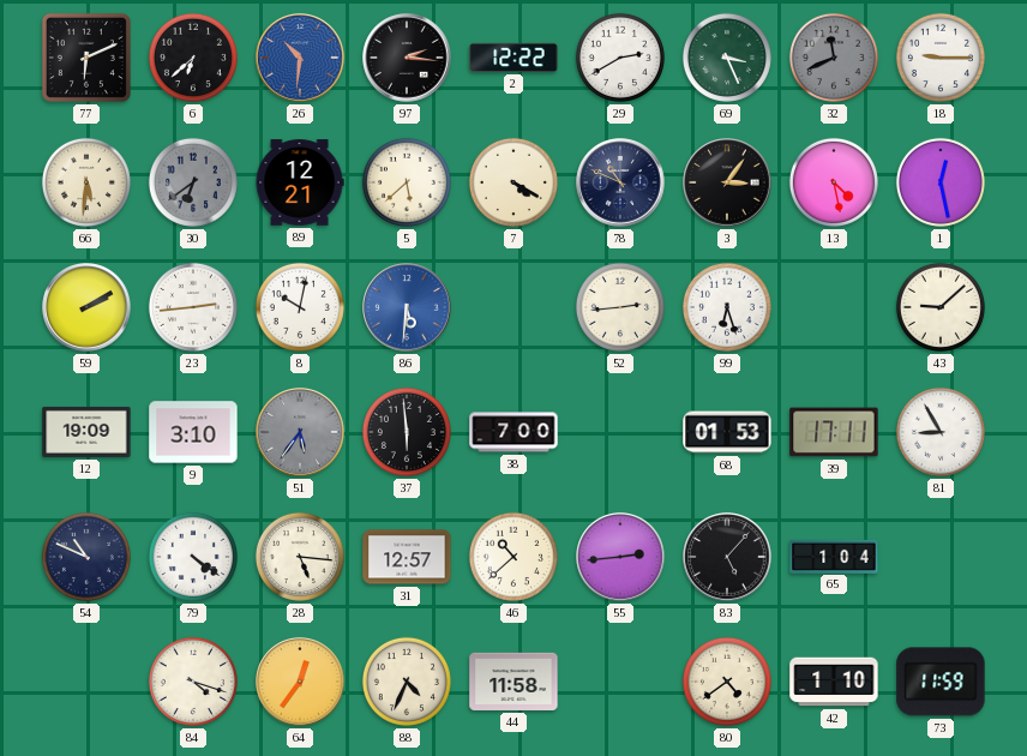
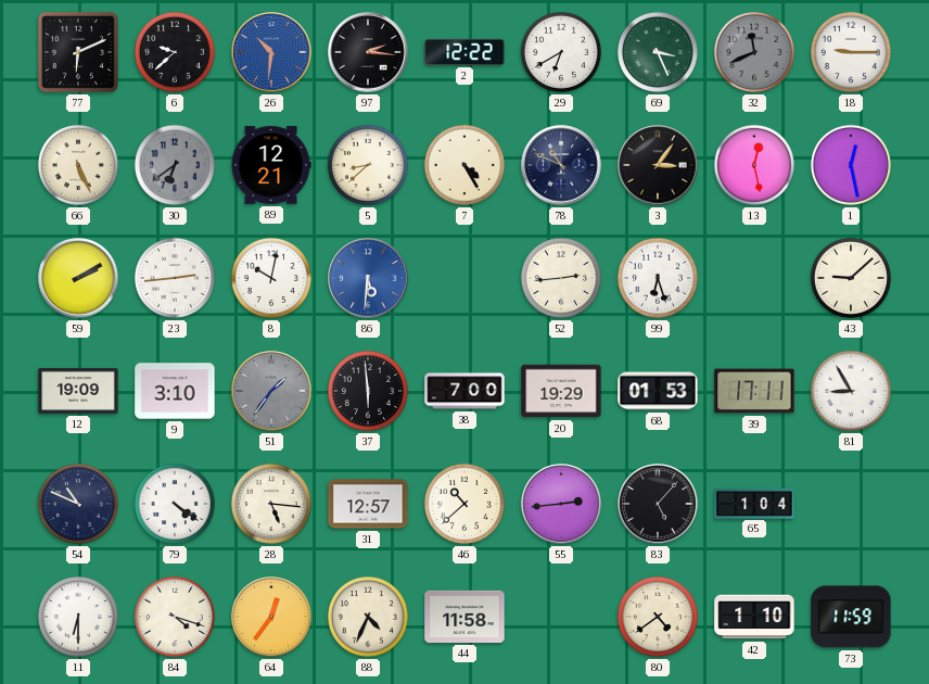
6: 6:38 -> 9:38
29: 2:40 -> 6:40
66: 5:31 -> 5:26
5: 5:38 -> 8:38
7: 4:20 -> 4:25
13: 4:28 -> 12:28
51: 5:36 -> 1:36
20: none -> 19:29
11: none -> 6:30
